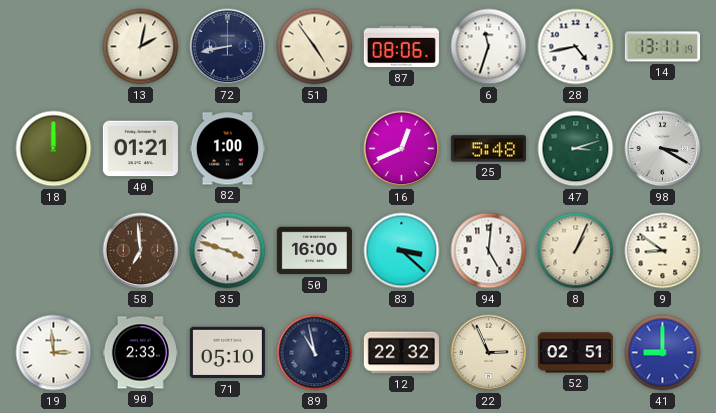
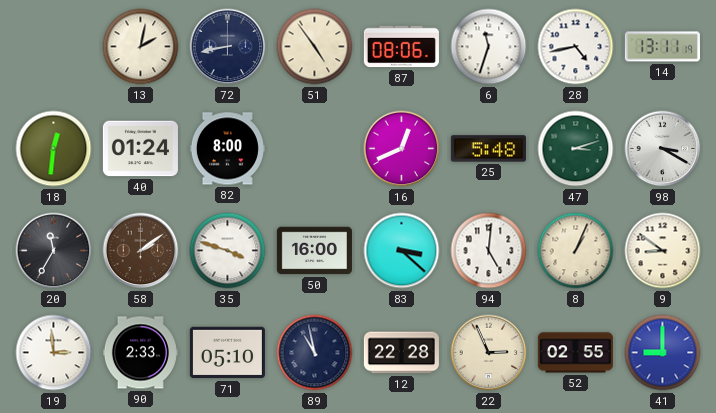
18: 12:00 -> 12:31
40: 01:21 -> 01:24
82: 1:00 -> 8:00
20: none -> 11:35
58: 6:59 -> 2:09
12: 22:32 -> 22:28
52: 02:51 -> 02:55
